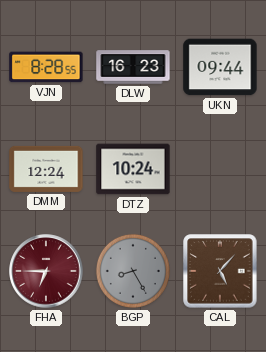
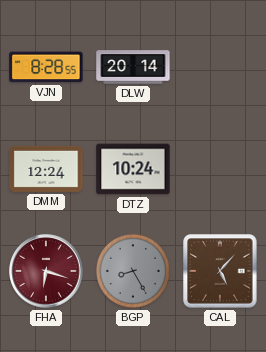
DLW: 16:23 -> 20:14
UKN: 09:44 -> none
FHA: 6:45 -> 6:18
